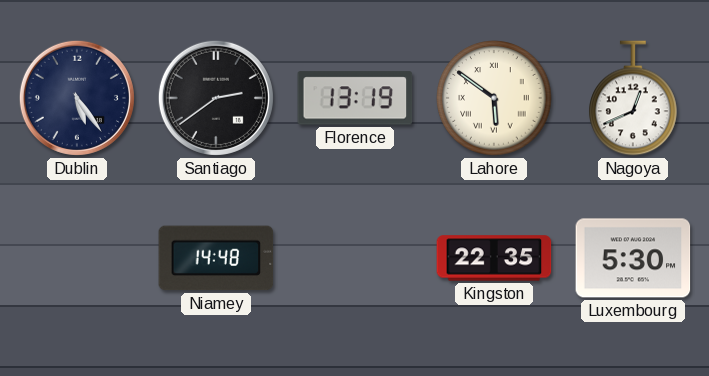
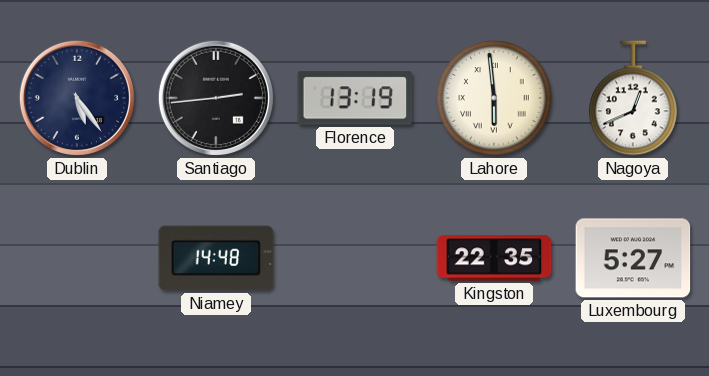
Santiago: 2:39 -> 2:44
Lahore: 5:51 -> 5:59
Luxembourg: 5:30 -> 5:27
